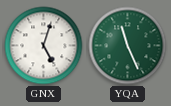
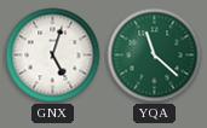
YQA: 11:26 -> 11:22
